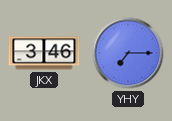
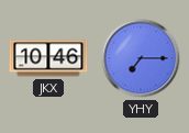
JKX: 3:46 -> 10:46
